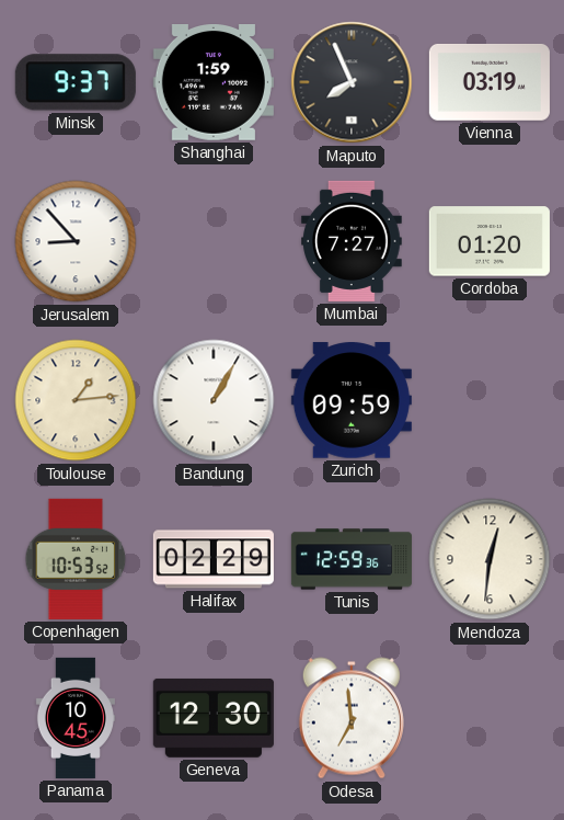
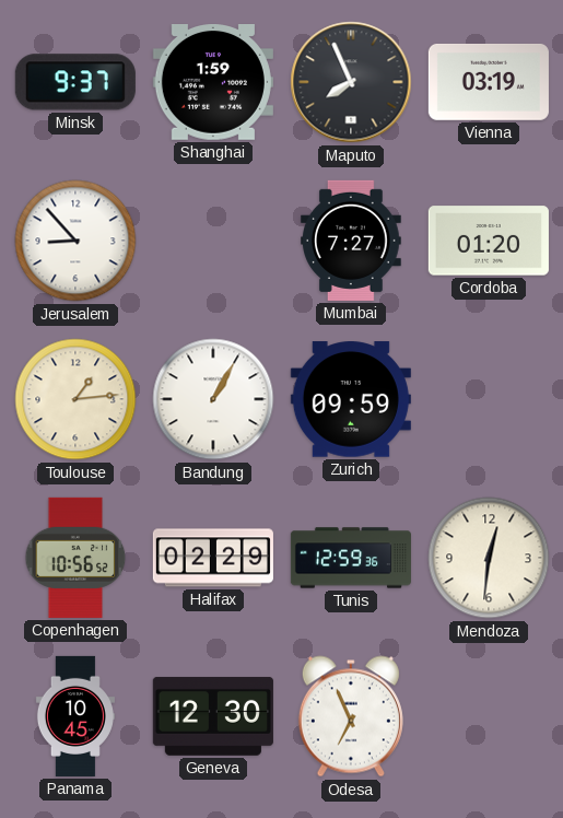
Copenhagen: 10:53 -> 10:56
Odesa: 6:59 -> 6:56
